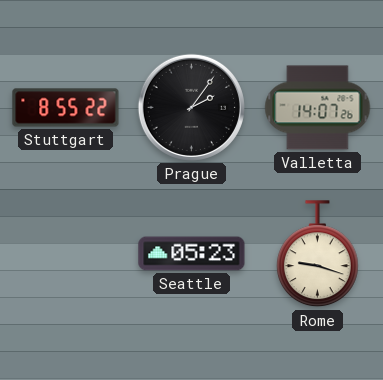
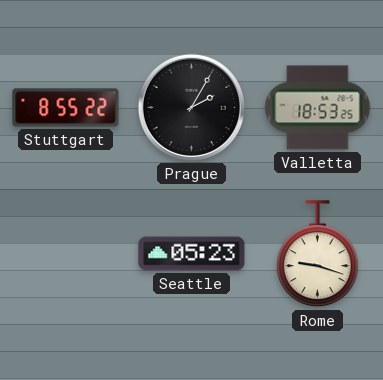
Prague: 2:06 -> 2:05
Valletta: 14:07 -> 18:53
